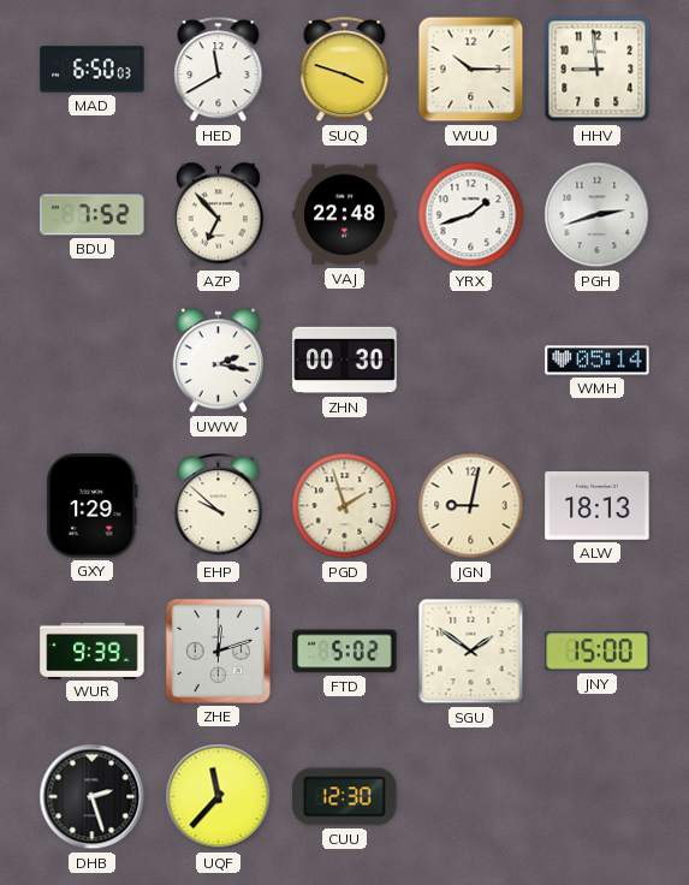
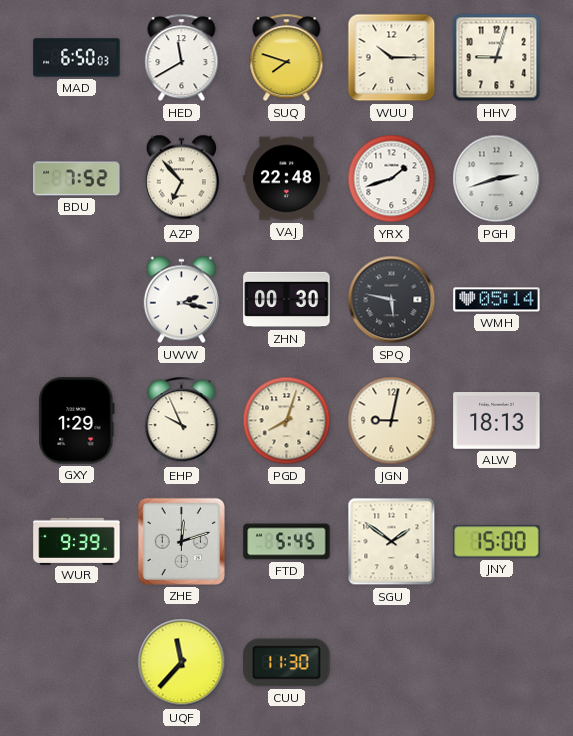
SUQ: 3:48 -> 7:48
HHV: 8:59 -> 9:03
SPQ: none -> 5:47
EHP: 9:52 -> 9:56
PGD: 1:57 -> 8:03
FTD: 5:02 -> 5:45
DHB: 2:27 -> none
CUU: 12:30 -> 11:30
